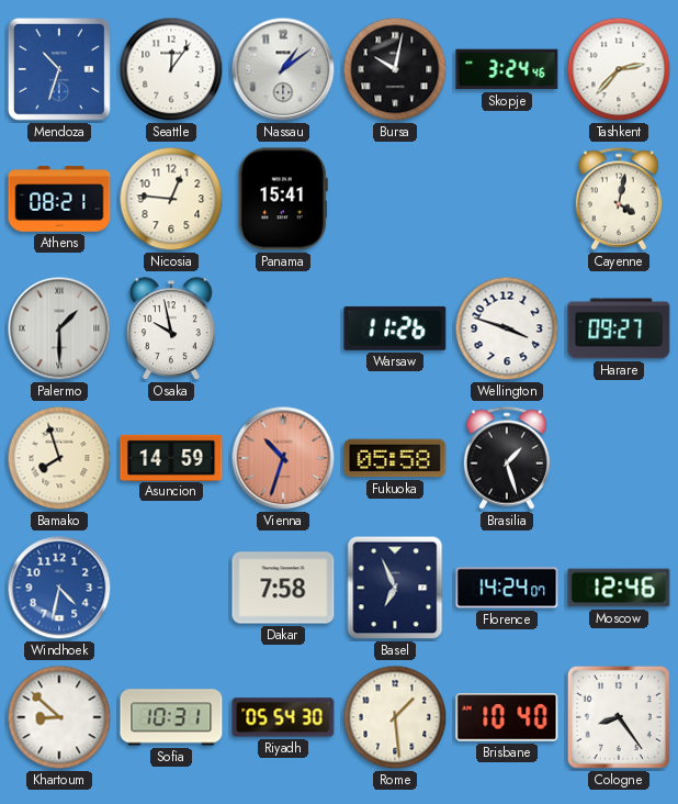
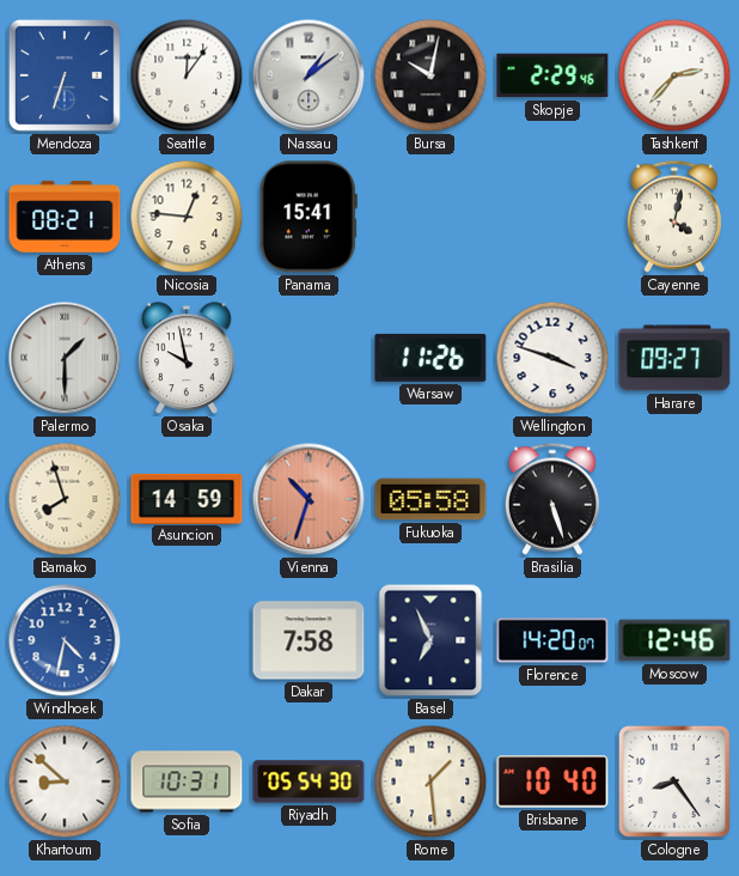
Mendoza: 10:33 -> 6:33
Skopje: 3:24 -> 2:29
Brasilia: 1:27 -> 5:27
Florence: 14:24 -> 14:20
